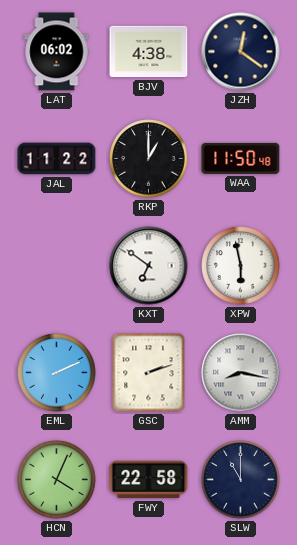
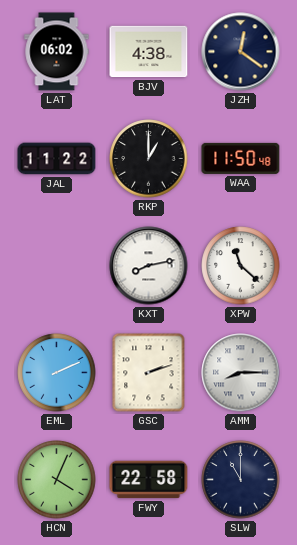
KXT: 6:51 -> 8:13
XPW: 5:58 -> 11:22
AMM: 8:17 -> 8:15
